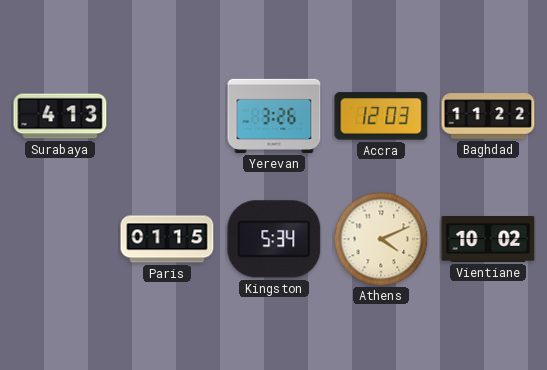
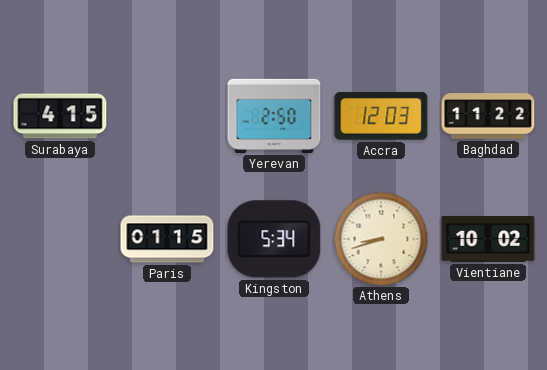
Surabaya: 4:13 -> 4:15
Yerevan: 3:26 -> 2:50
Athens: 4:11 -> 8:42
